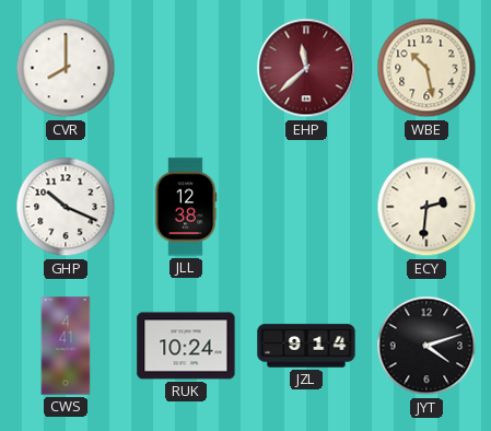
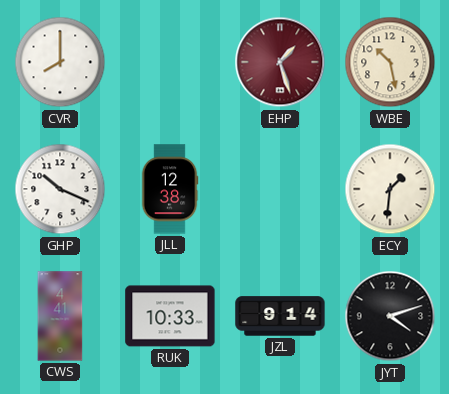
EHP: 11:38 -> 1:27
ECY: 2:31 -> 1:31
RUK: 10:24 -> 10:33
